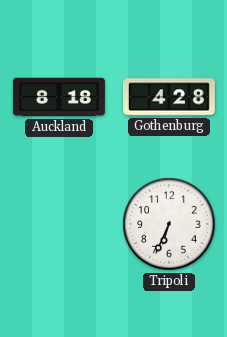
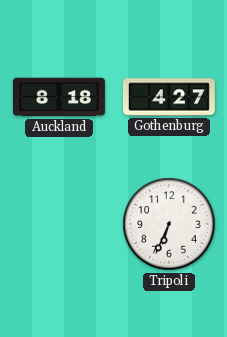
Gothenburg: 4:28 -> 4:27
